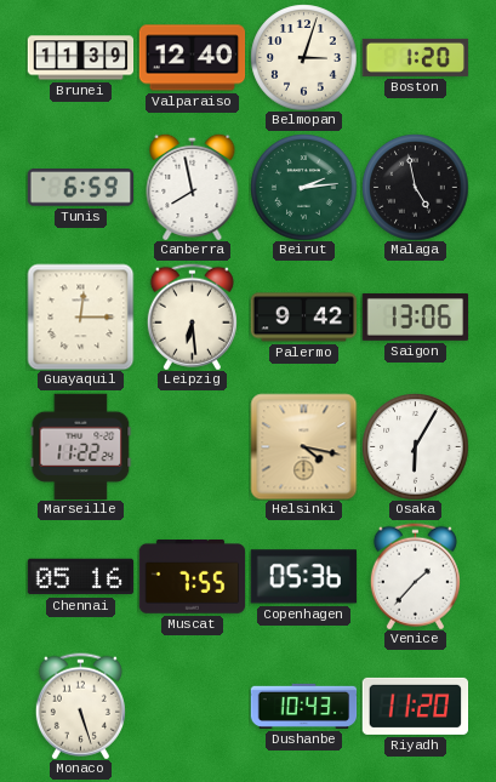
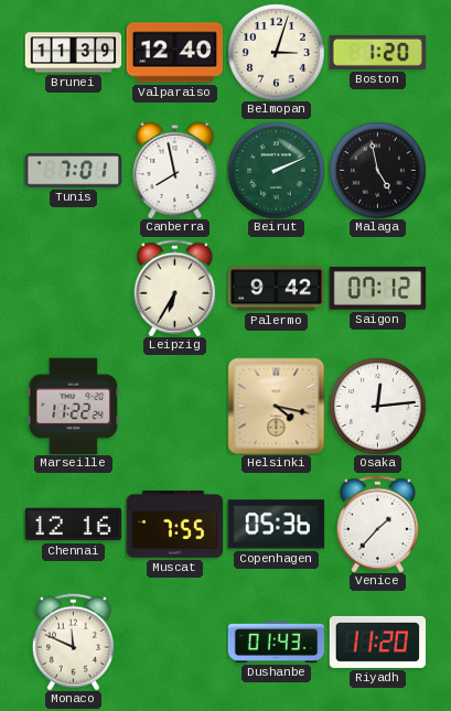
Tunis: 6:59 -> 7:01
Beirut: 2:14 -> 2:11
Guayaquil: 12:15 -> none
Leipzig: 6:29 -> 6:35
Saigon: 13:06 -> 07:12
Osaka: 6:05 -> 12:14
Chennai: 05:16 -> 12:16
Monaco: 5:27 -> 11:49
Dushanbe: 10:43 -> 01:43
